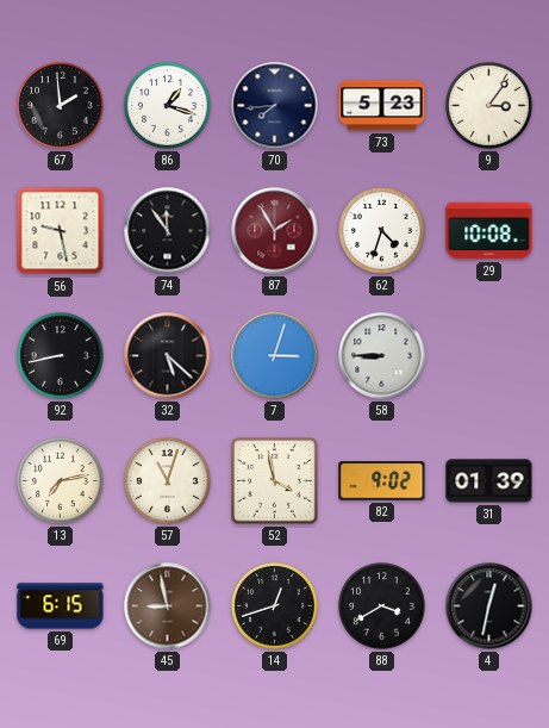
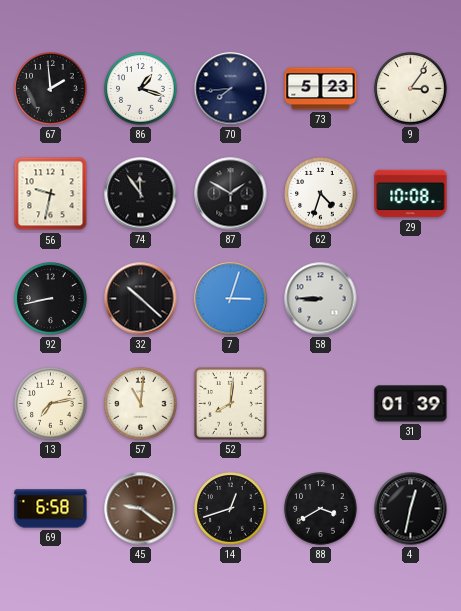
56: 9:28 -> 9:32
87: 1:55 -> 1:50
87 dial: burgundy -> black
32: 5:22 -> 10:22
57: 11:03 -> 11:01
52: 3:58 -> 8:01
82: 9:02 -> none
69: 6:15 -> 6:58
45: 8:58 -> 9:21
